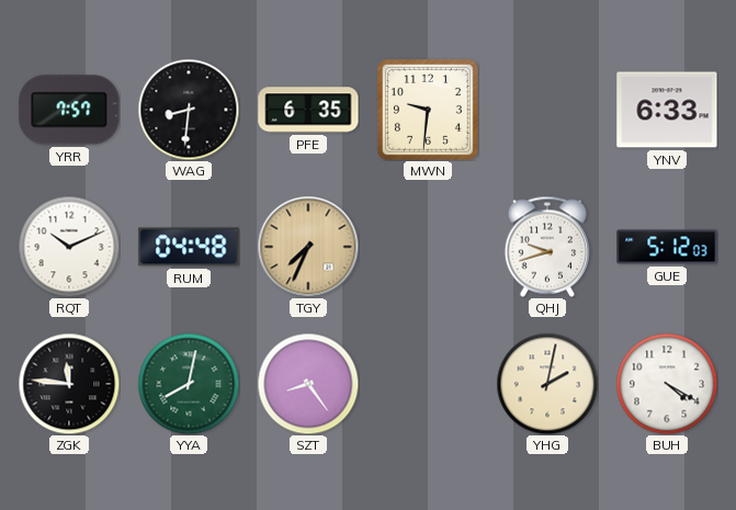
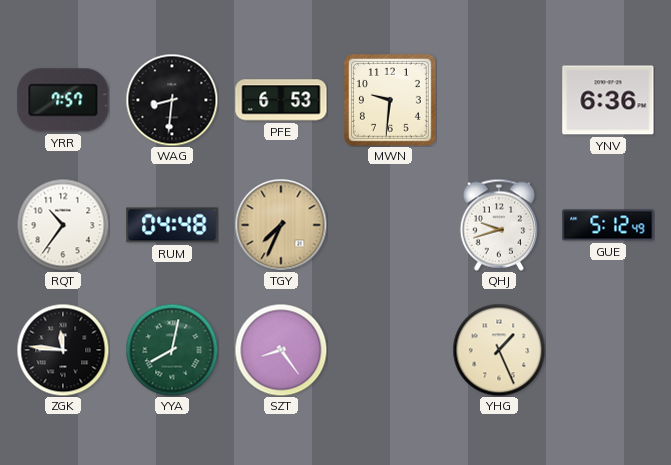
PFE: 6:35 -> 6:53
YNV: 6:33 -> 6:36
RQT: 10:11 -> 10:36
GUE: 5:12:03 -> 5:12:49
YHG: 2:02 -> 1:26
BUH: 4:20 -> none
